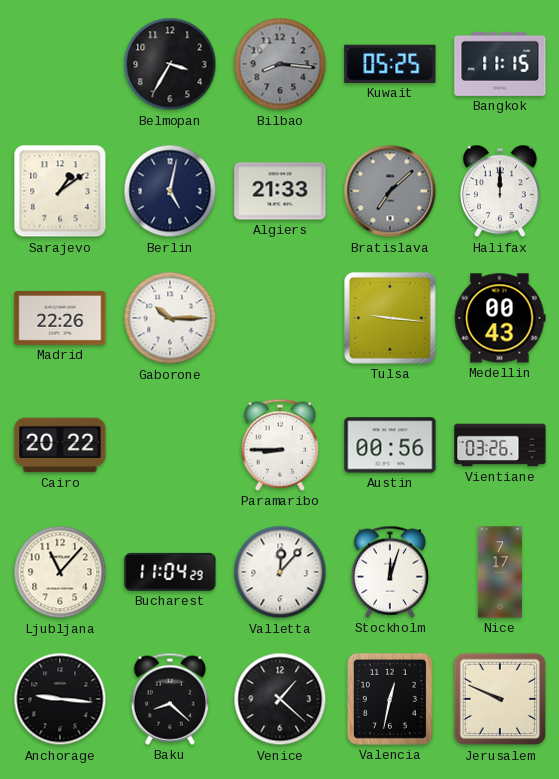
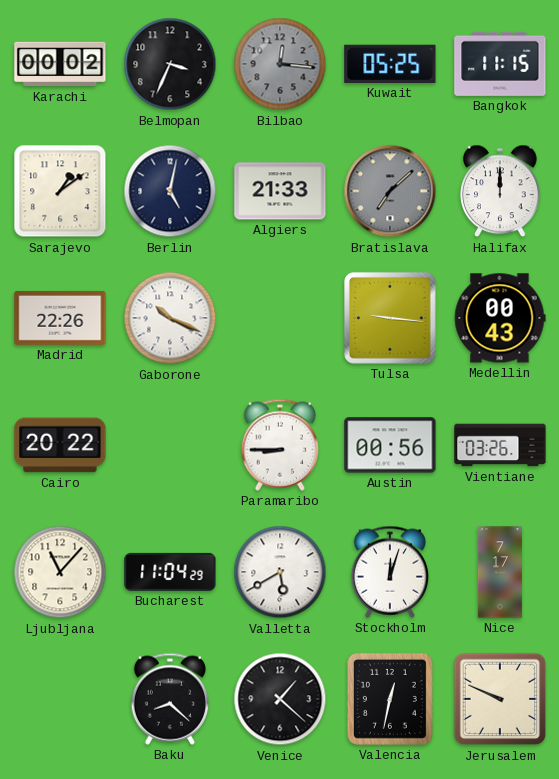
Karachi: none -> 00:02
Belmopan: 3:35 -> 3:34
Bilbao: 8:16 -> 12:16
Gaborone: 10:15 -> 10:19
Valletta: 12:07 -> 5:40
Anchorage: 9:16 -> none
